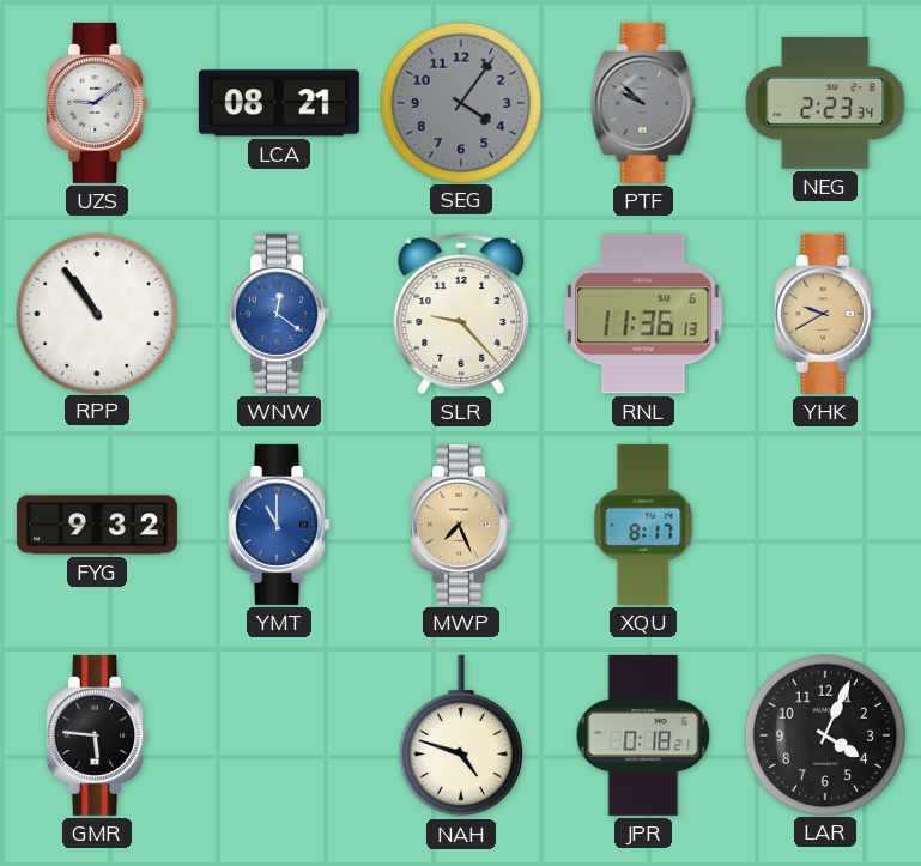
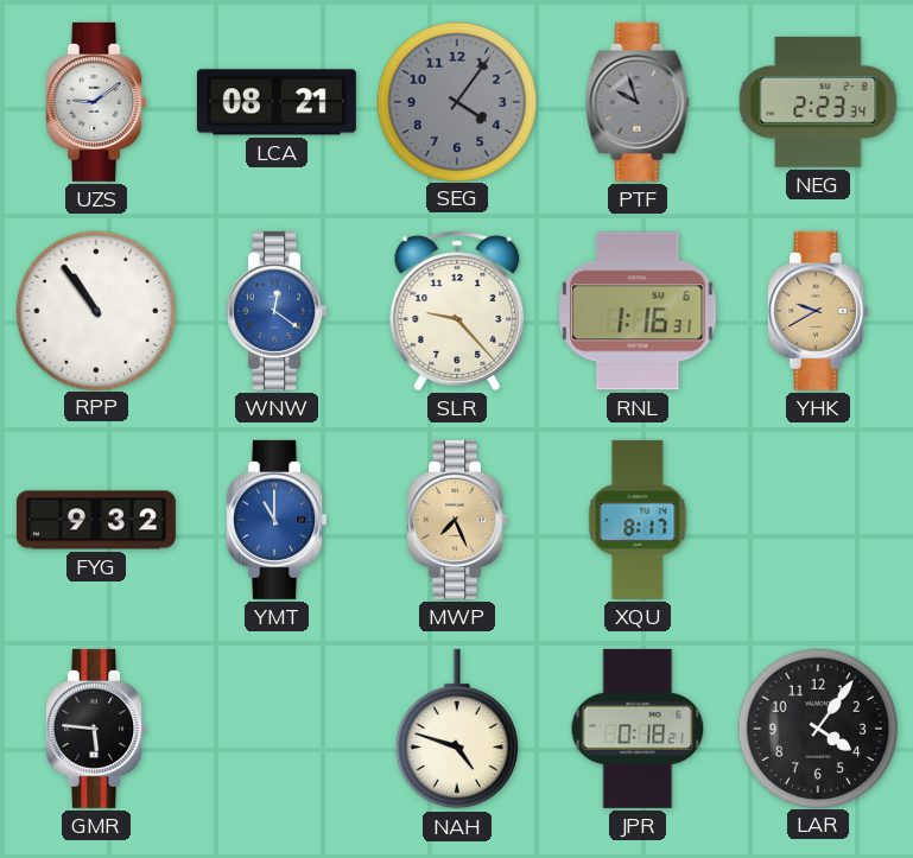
PTF: 9:52 -> 9:57
RNL: 11:36 -> 1:16
LAR: 4:04 -> 4:06
